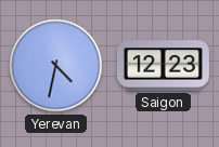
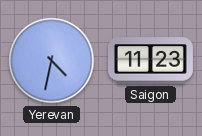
Saigon: 12:23 -> 11:23
